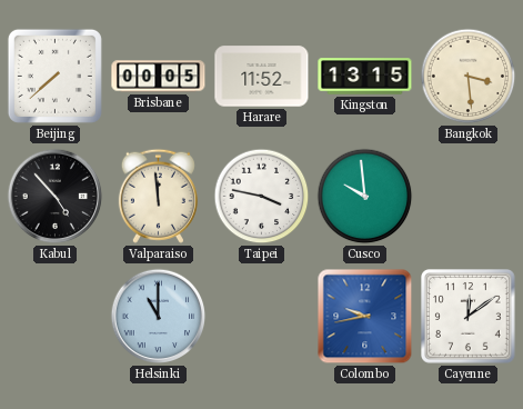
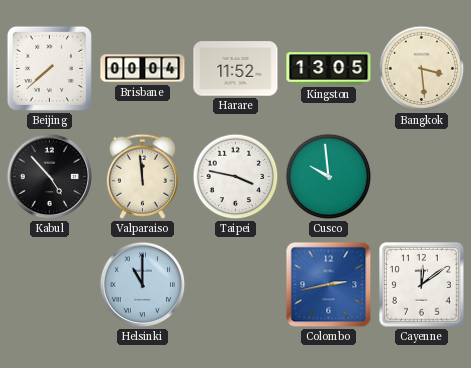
Brisbane: 00:05 -> 00:04
Kingston: 13:15 -> 13:05
Colombo: 9:43 -> 2:43
